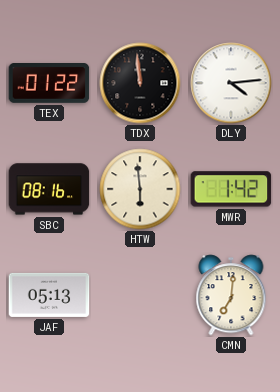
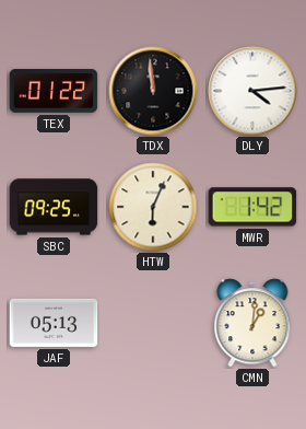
SBC: 08:16 -> 09:25
HTW: 5:59 -> 6:04
CMN: 7:01 -> 1:01
